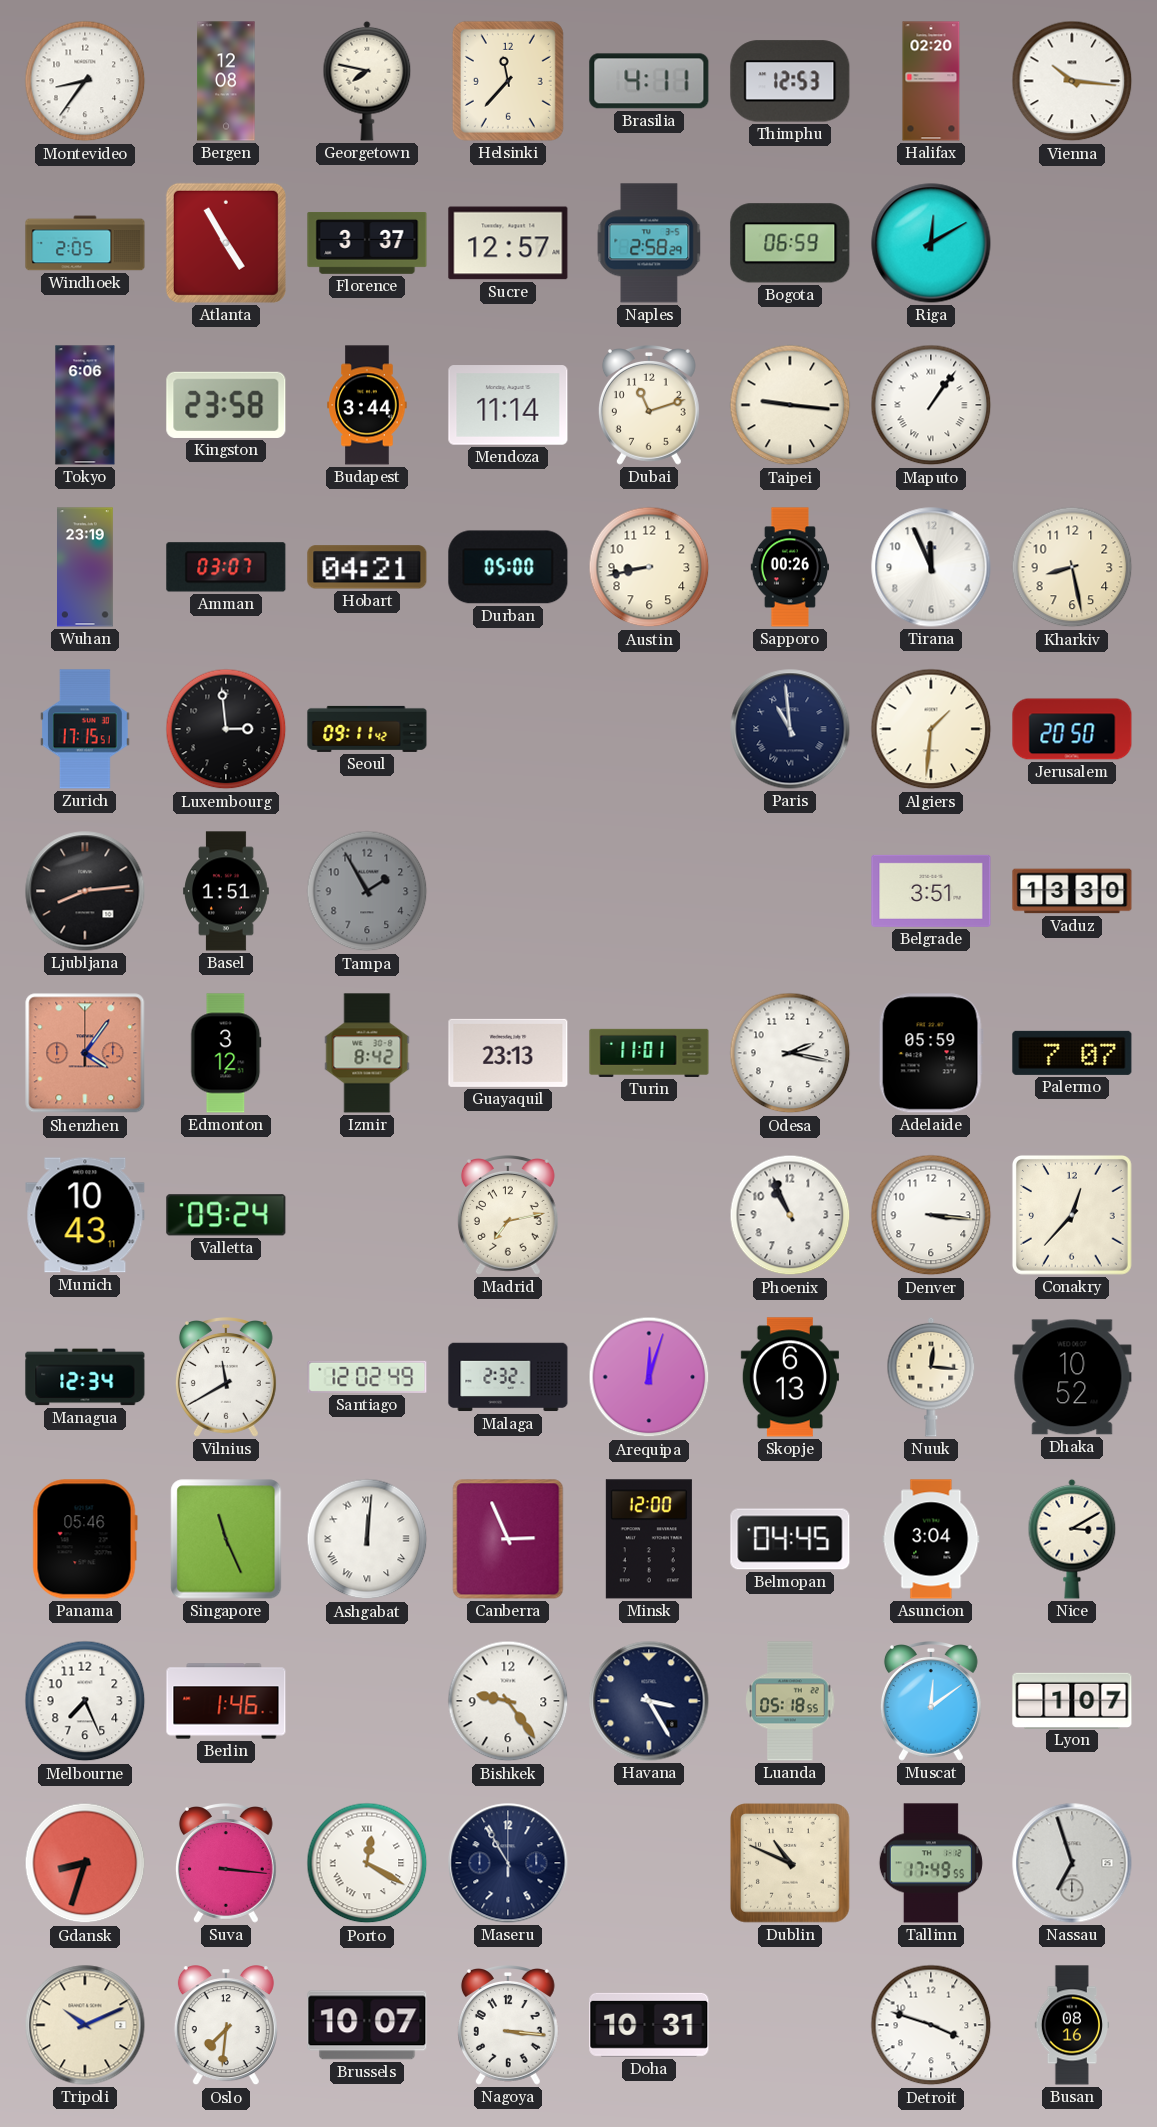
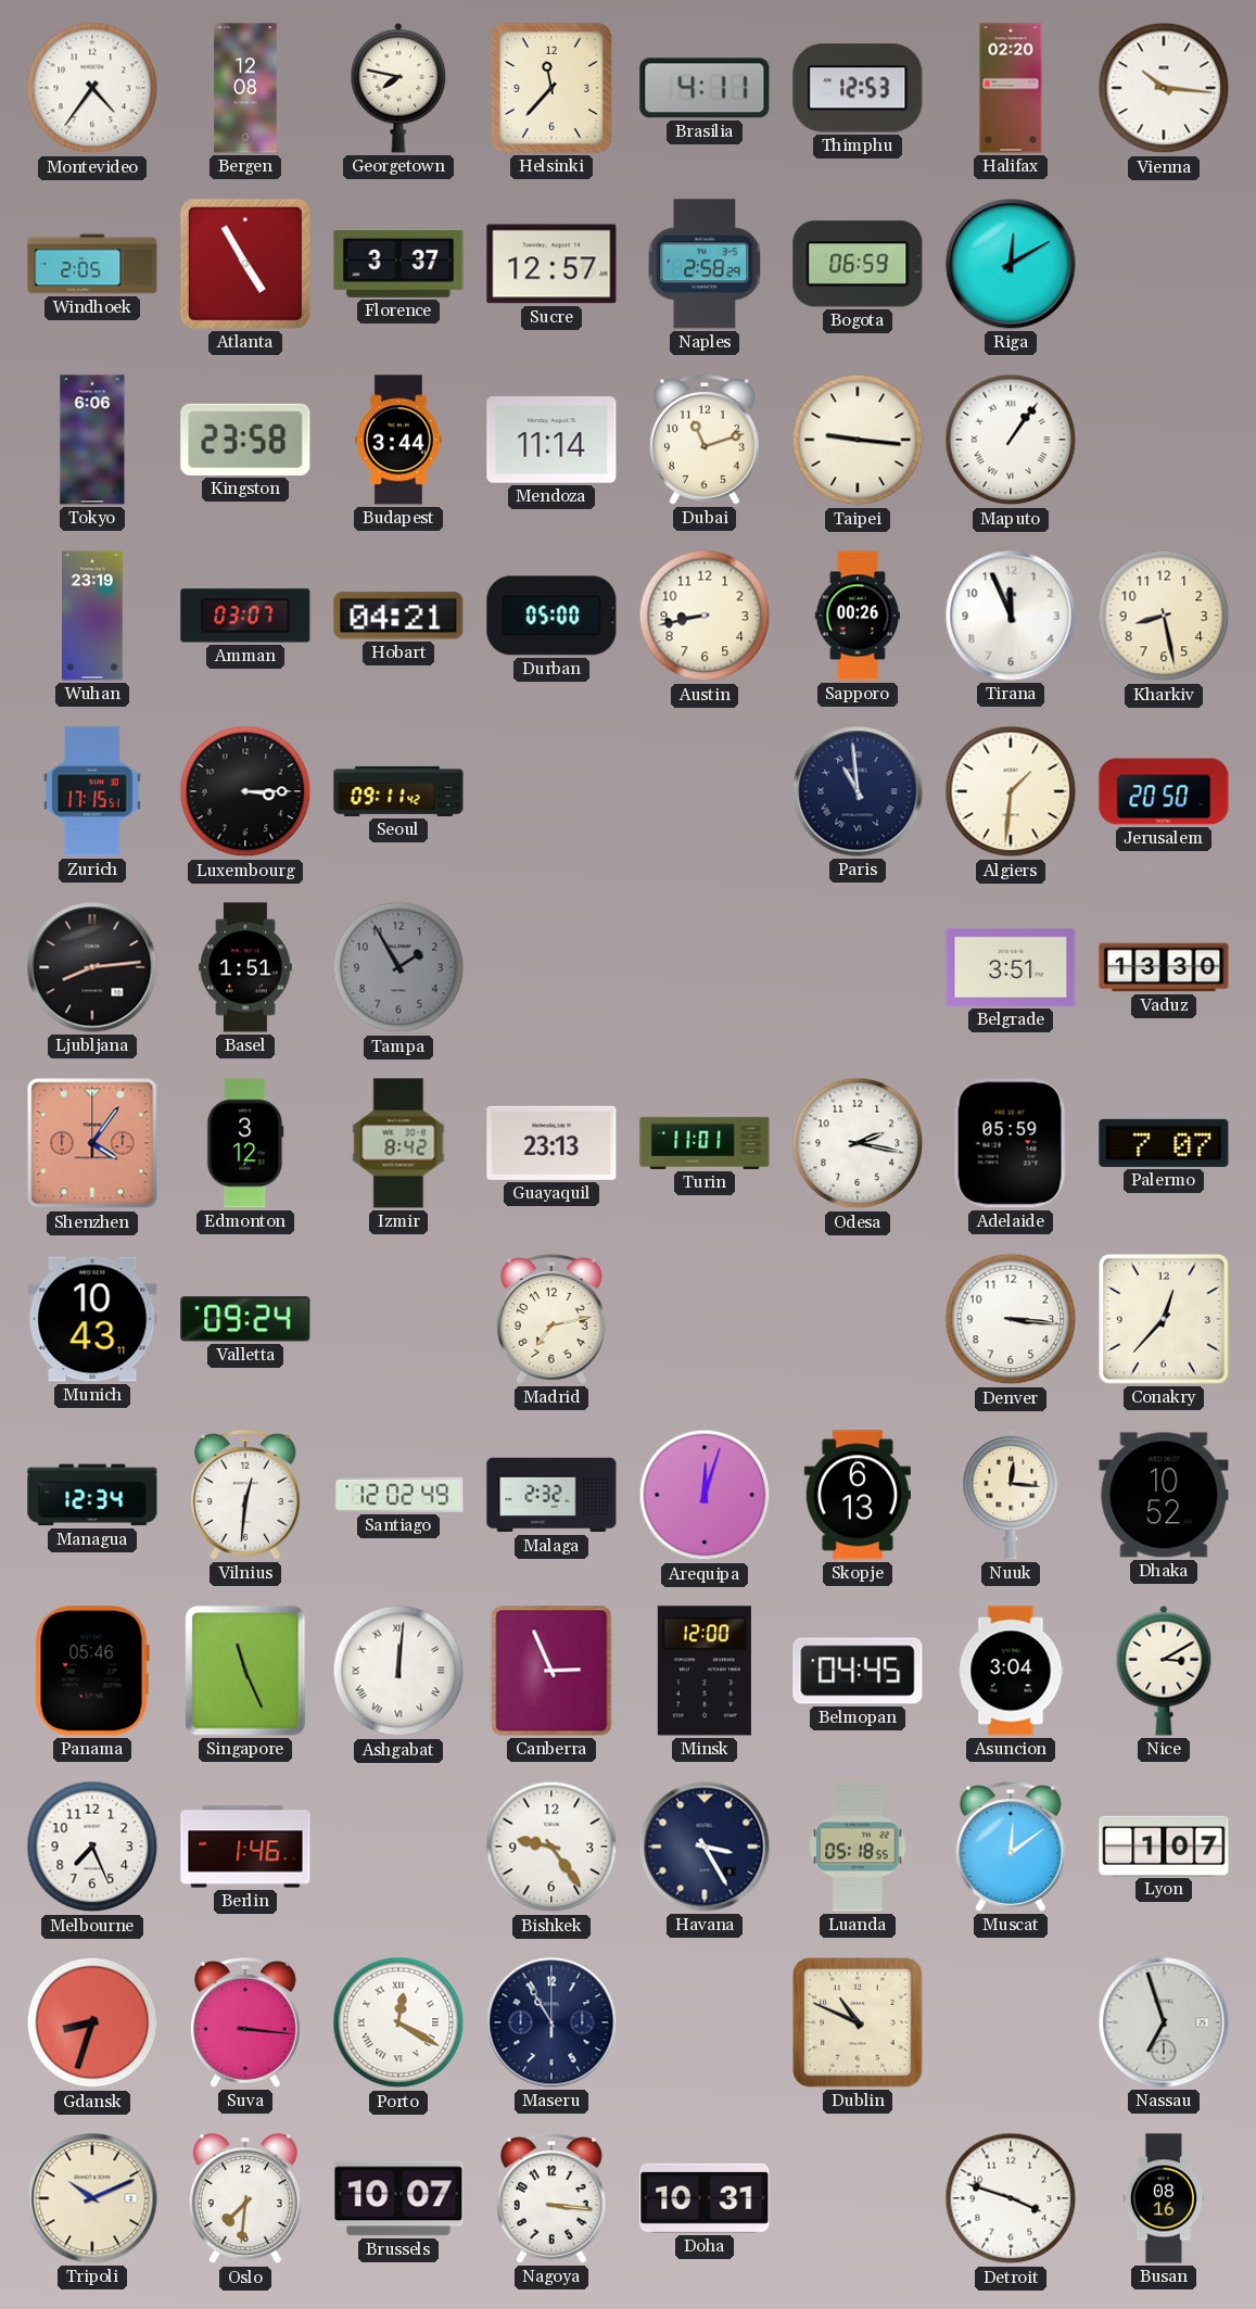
Montevideo: 8:36 -> 4:36
Luxembourg: 2:59 -> 3:15
Phoenix: 10:56 -> none
Vilnius: 11:40 -> 12:31
Tallinn: 17:49 -> none
